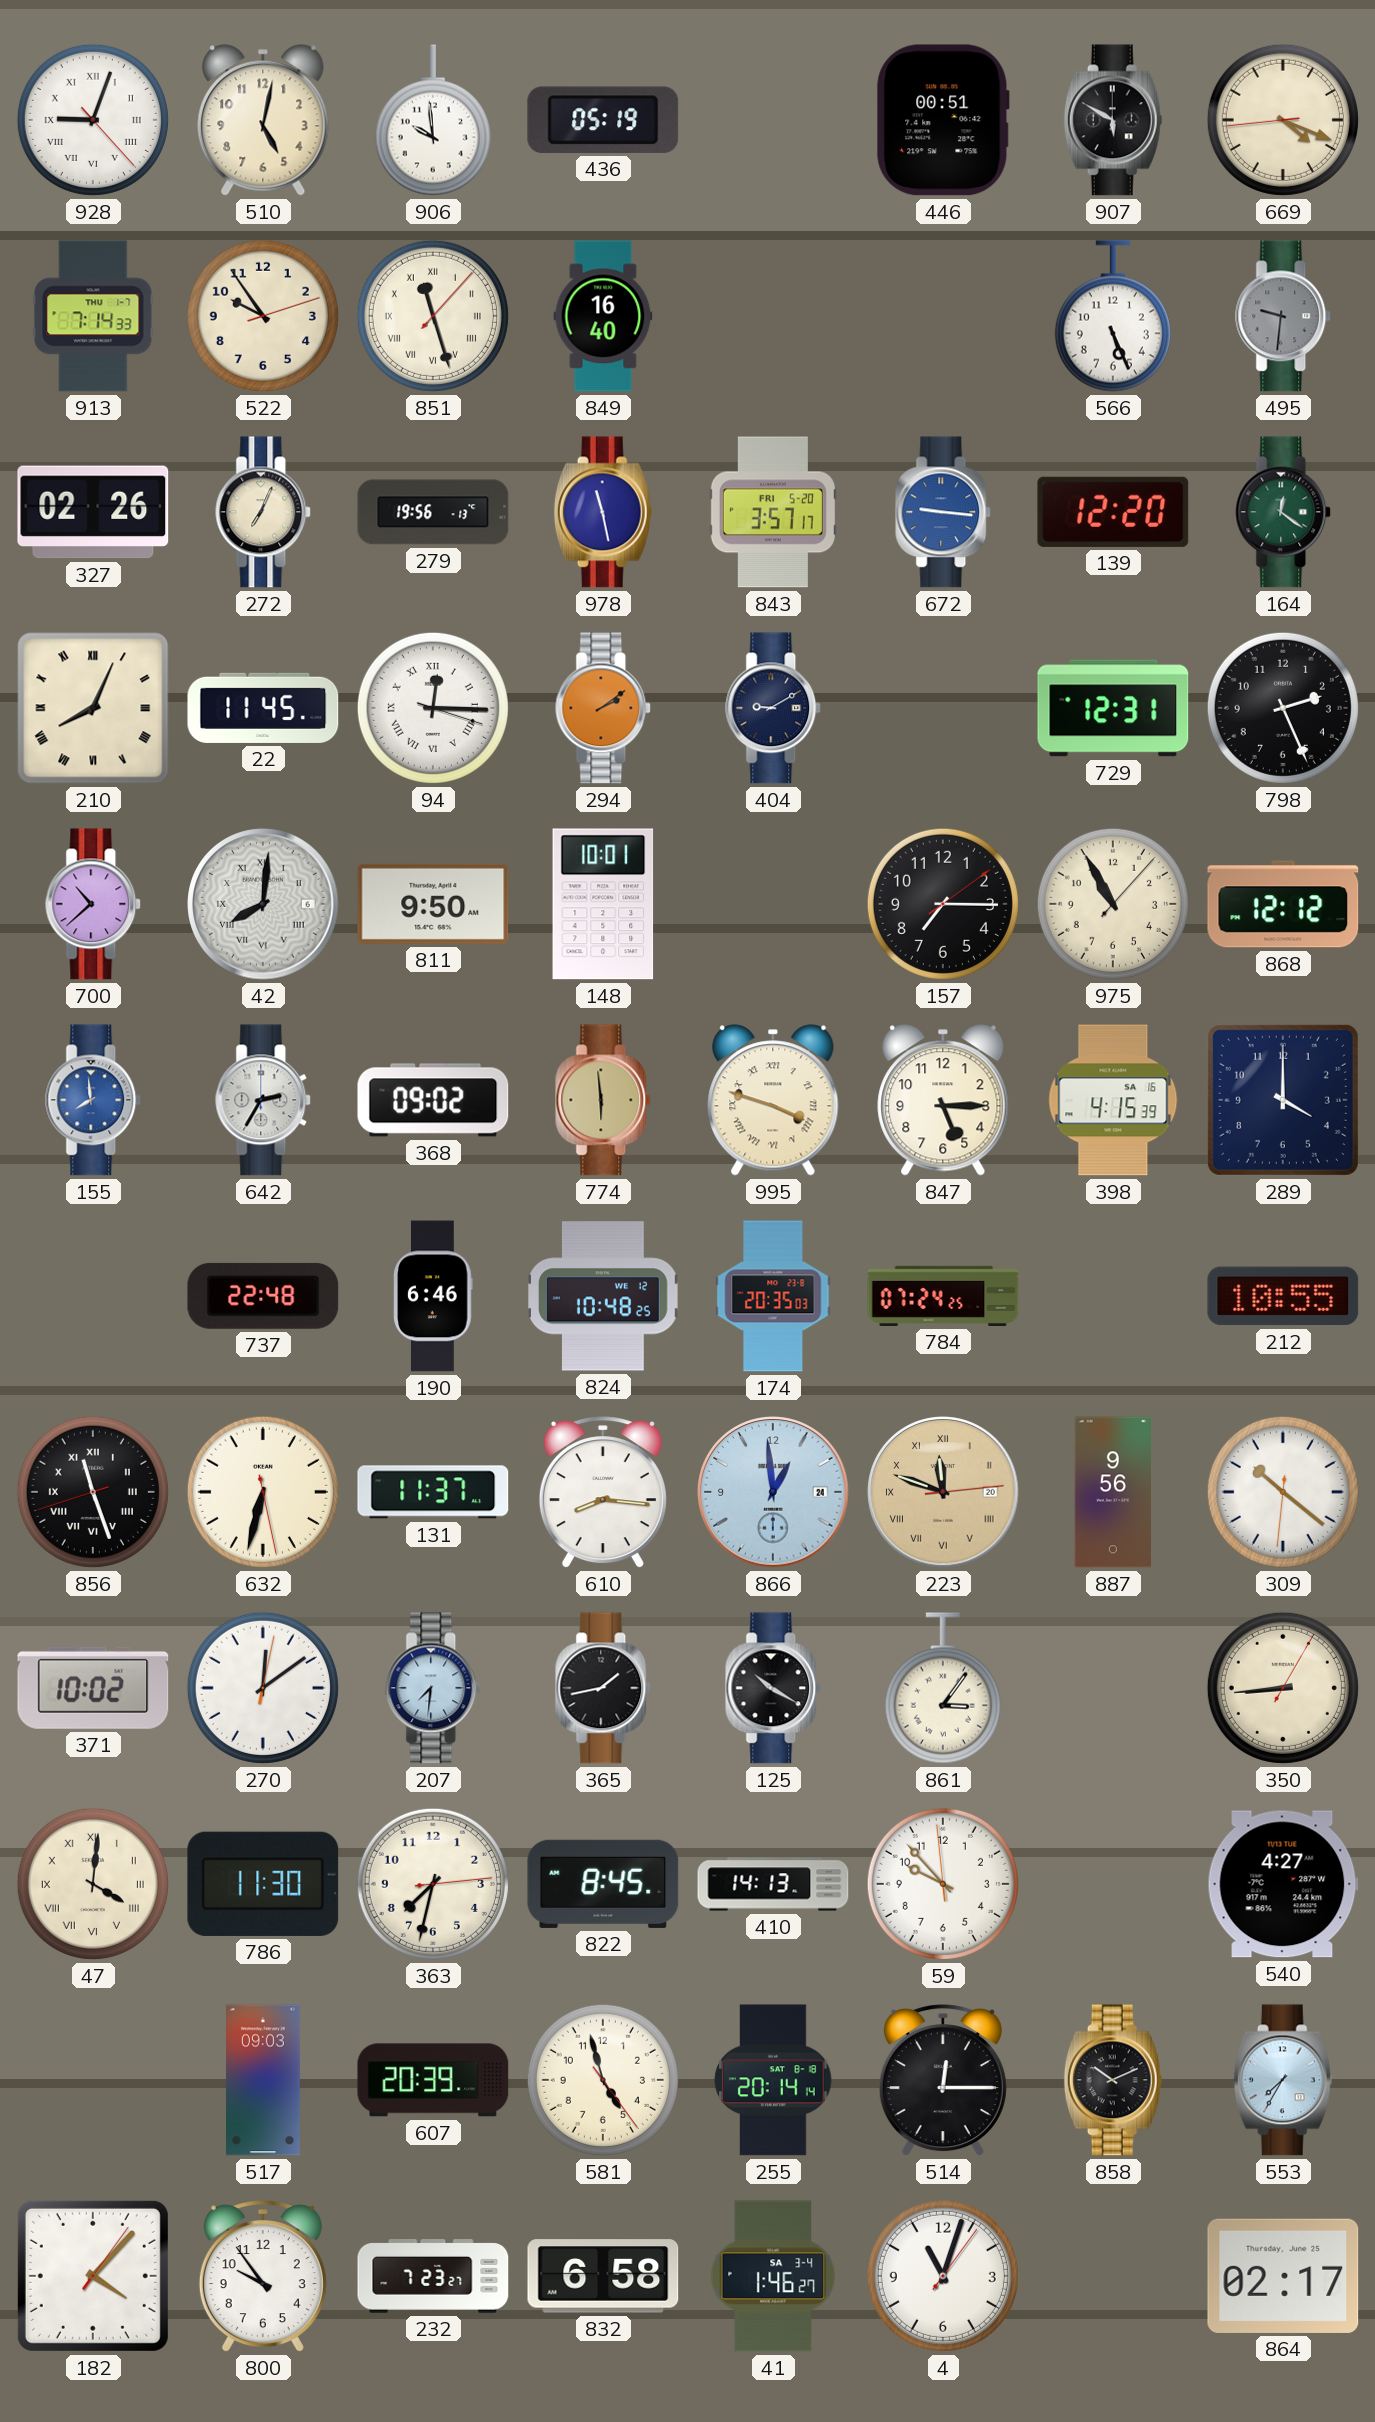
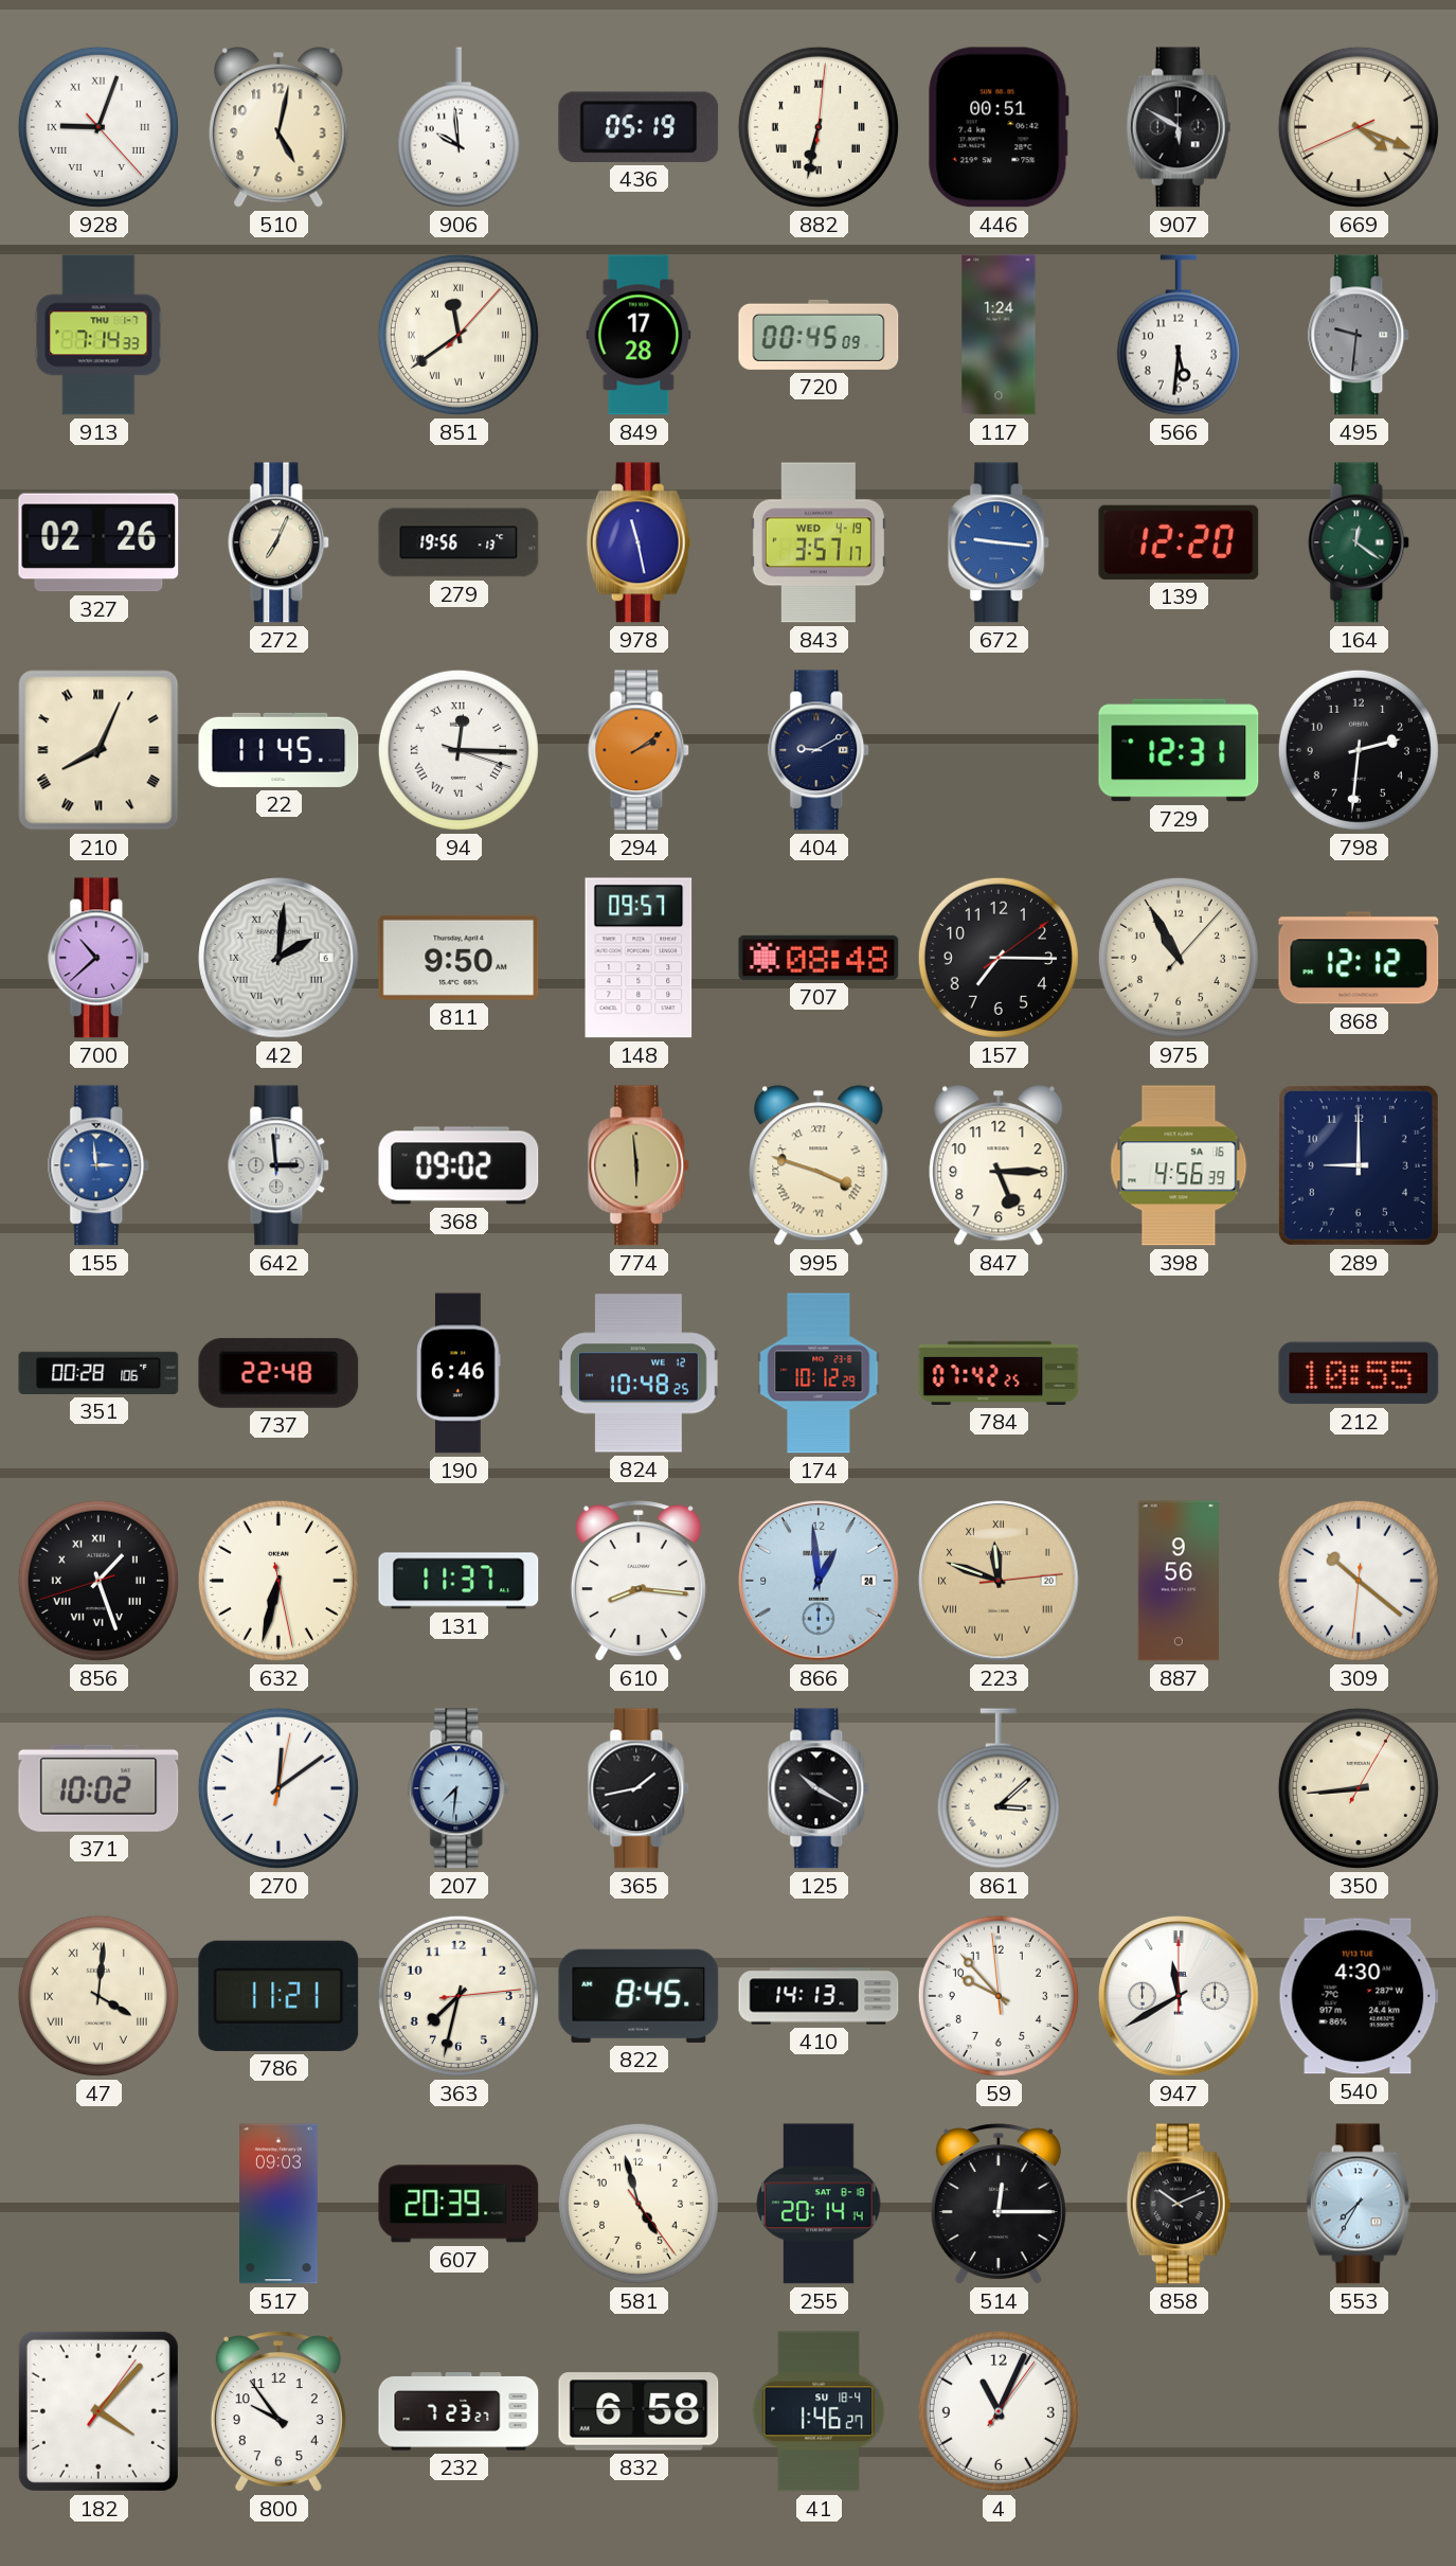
882: none -> 6:32
669: 4:18:44 -> 4:18:41
522: 9:54 -> none
851: 11:27 -> 11:39
849: 16:40 -> 17:28
720: none -> 00:45
117: none -> 1:24
566: 5:26 -> 5:31
843 date: FRI 5-20 -> WED 4-19
798: 2:26 -> 2:31
42: 8:01 -> 2:01
148: 10:01 -> 09:57
707: none -> 08:48
155: 7:59 -> 2:59
642: 2:35 -> 2:59
398: 4:15 -> 4:56
289: 4:00 -> 9:00
351: none -> 00:28
174: 20:35 -> 10:12
784: 07:24 -> 07:42
856: 11:26 -> 1:26
861: 3:06 -> 3:08
786: 11:30 -> 11:21
947: none -> 11:40
540: 4:27 -> 4:30
41 date: SA 3-4 -> SU 18-4
4: 11:03 -> 11:04
864: 02:17 -> none
